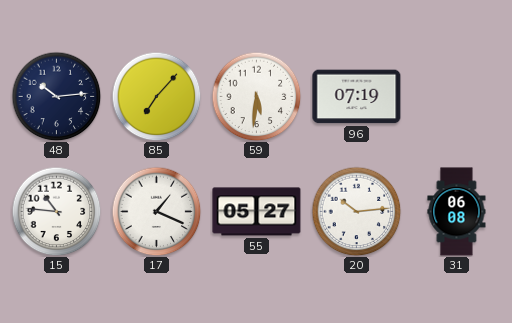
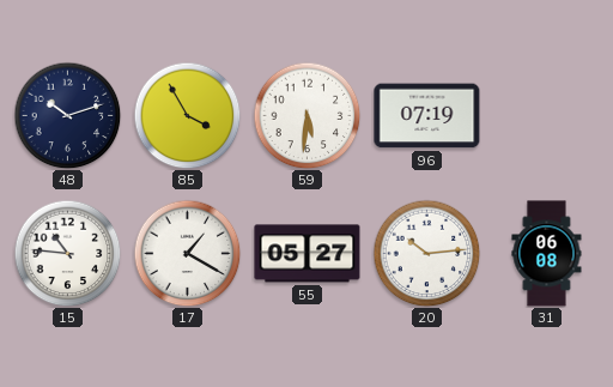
48: 10:14 -> 10:12
85: 7:07 -> 3:55
17: 1:19 -> 1:20
